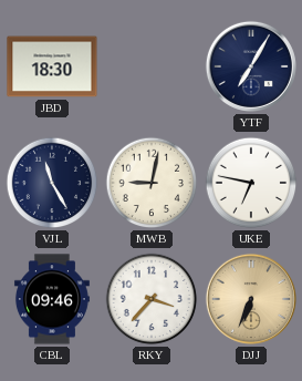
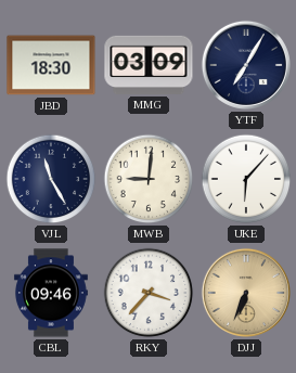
MMG: none -> 03:09
MWB: 9:02 -> 9:01
UKE: 6:47 -> 6:07
